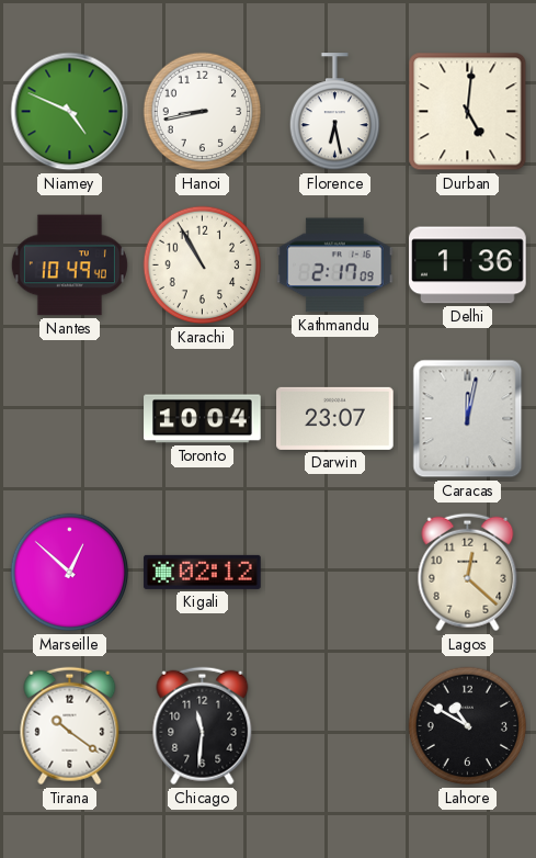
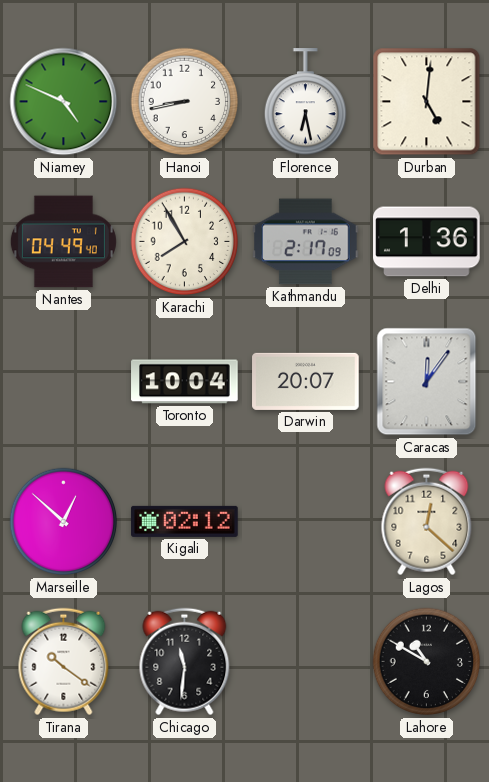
Nantes: 10:49 -> 04:49
Karachi: 10:55 -> 7:55
Darwin: 23:07 -> 20:07
Caracas: 12:02 -> 12:06
